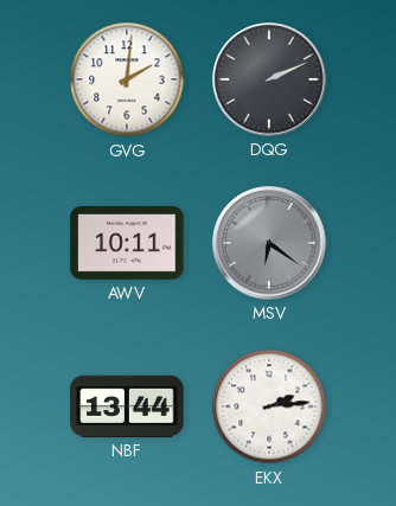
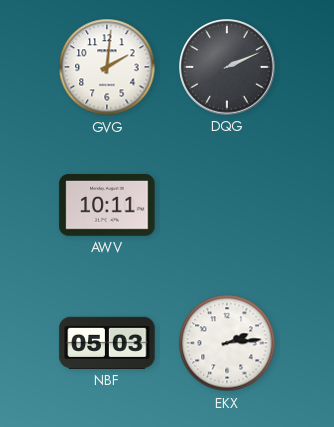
MSV: 6:21 -> none
NBF: 13:44 -> 05:03
